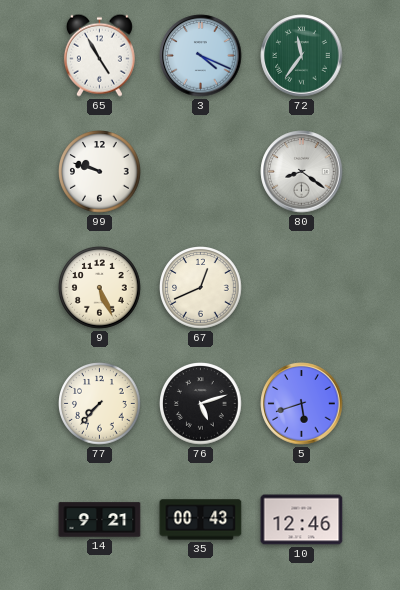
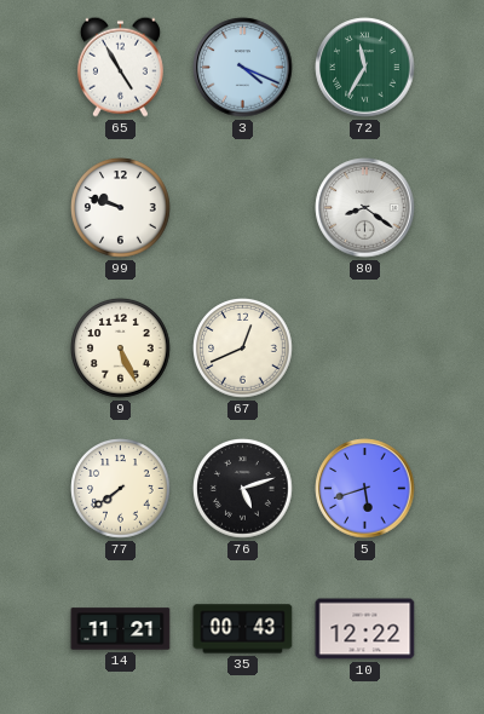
72: 11:36 -> 11:35
77: 7:37 -> 7:39
14: 9:21 -> 11:21
10: 12:46 -> 12:22
